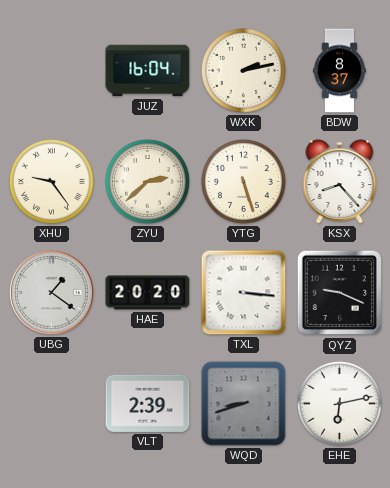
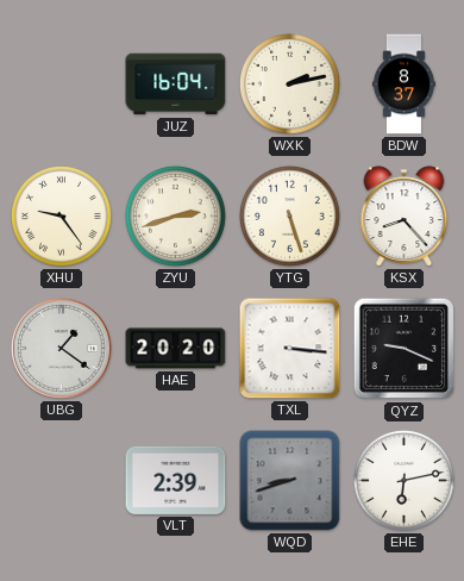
ZYU: 2:38 -> 2:42
